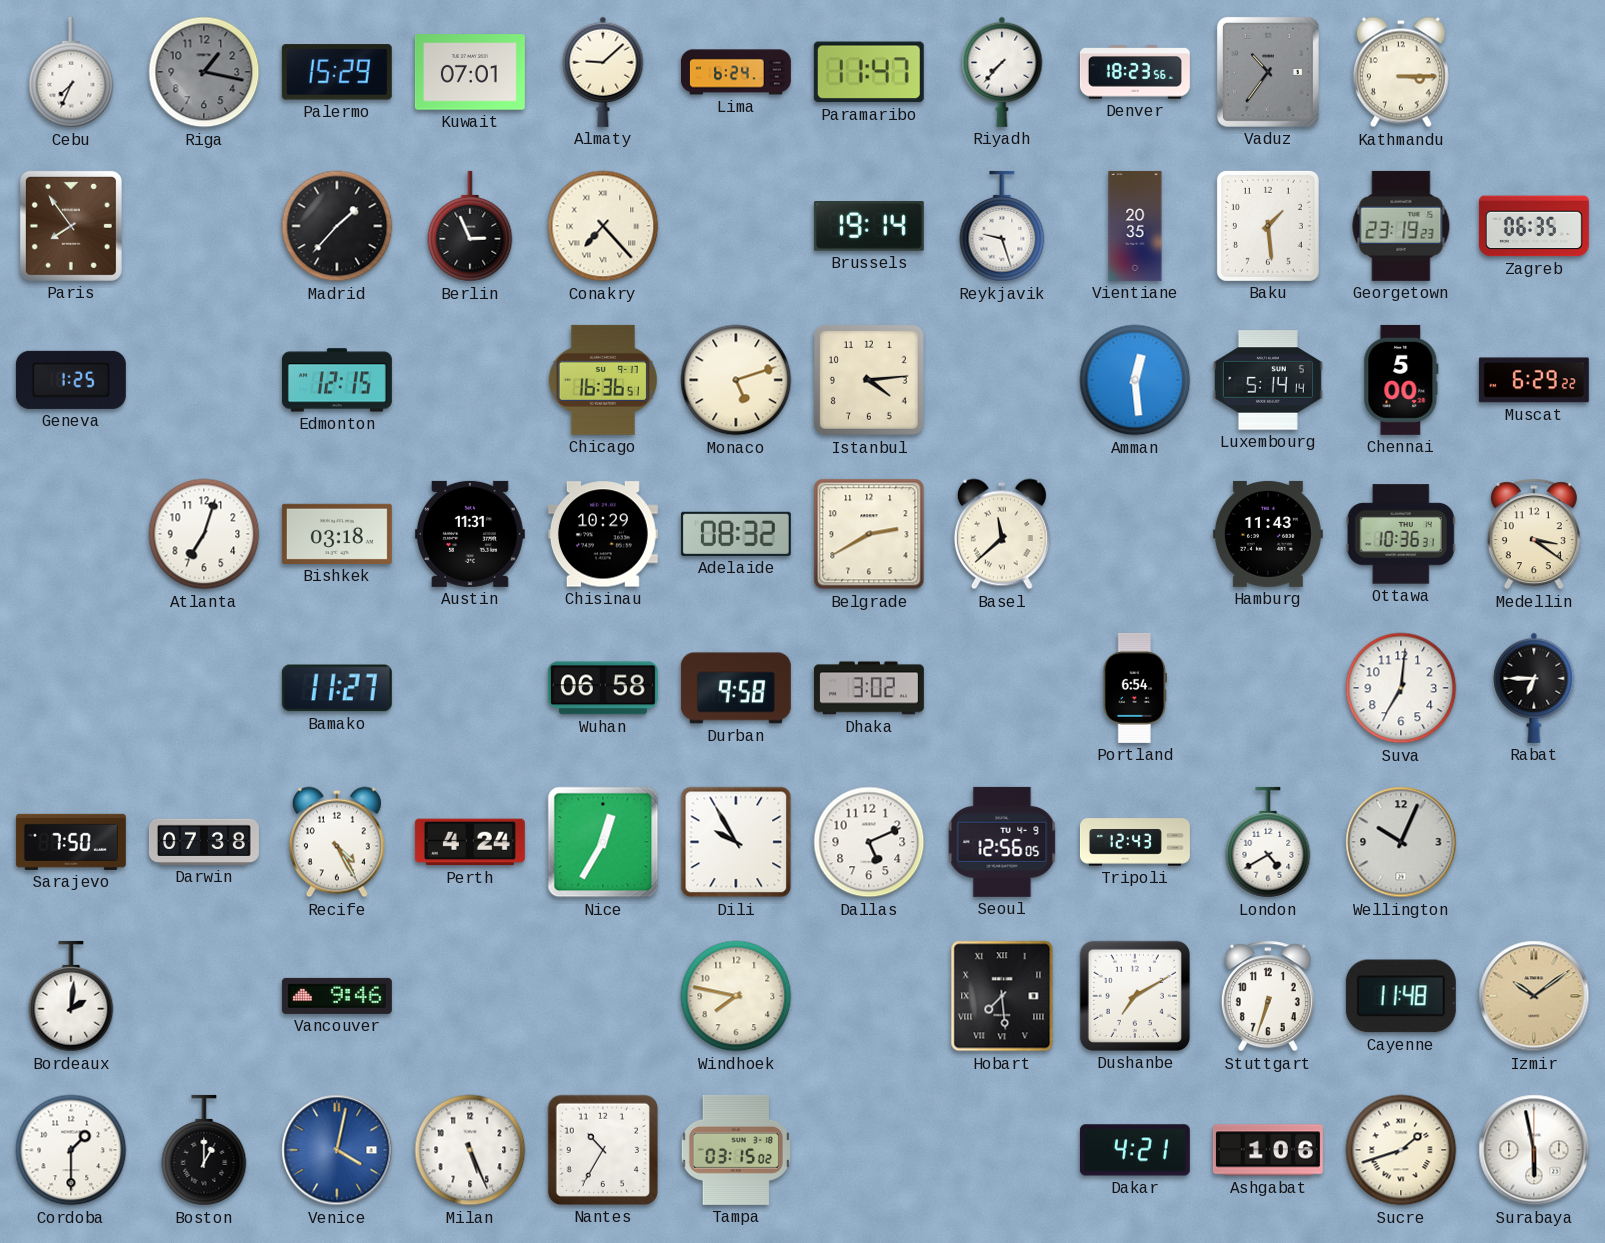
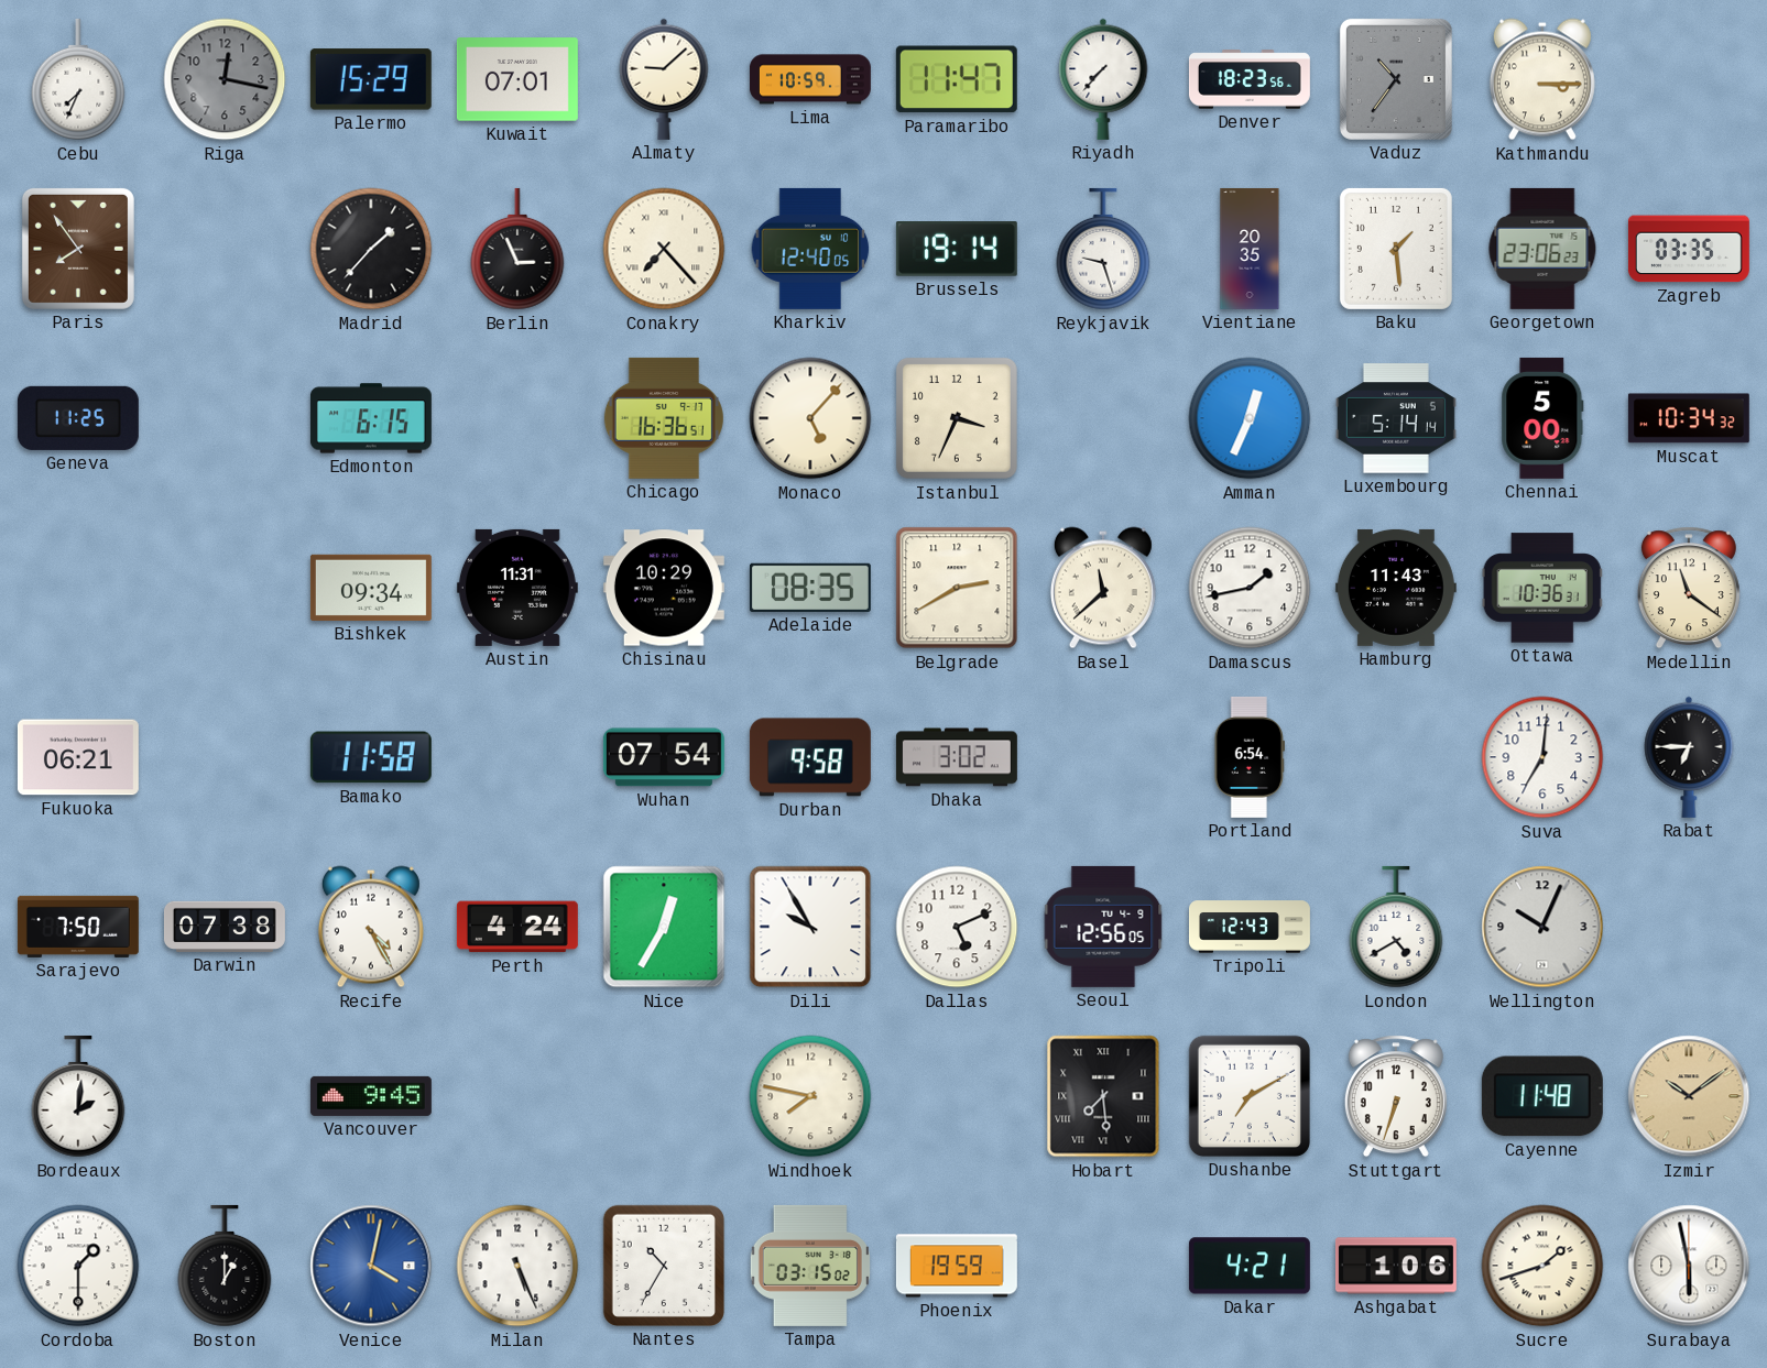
Riga: 1:17 -> 12:17
Lima: 6:24 -> 10:59
Kharkiv: none -> 12:40
Georgetown: 23:19 -> 23:06
Zagreb: 06:35 -> 03:35
Geneva: 1:25 -> 11:25
Edmonton: 12:15 -> 6:15
Monaco: 5:12 -> 5:07
Istanbul: 4:14 -> 3:34
Amman: 12:29 -> 12:34
Muscat: 6:29 -> 10:34
Atlanta: 7:03 -> none
Bishkek: 03:18 -> 09:34
Adelaide: 08:32 -> 08:35
Damascus: none -> 1:43
Medellin: 3:21 -> 11:21
Fukuoka: none -> 06:21
Bamako: 11:27 -> 11:58
Wuhan: 06:58 -> 07:54
Vancouver: 9:46 -> 9:45
Phoenix: none -> 19:59
